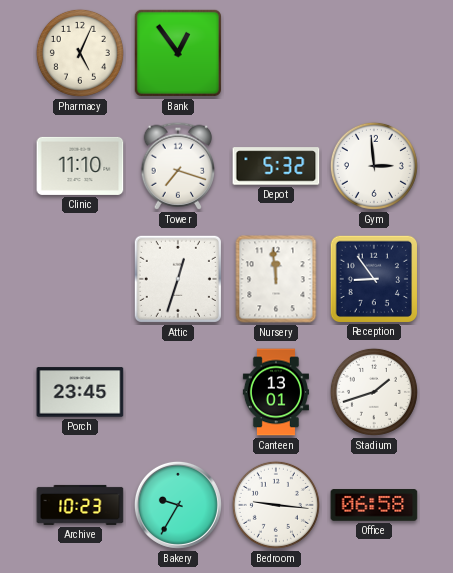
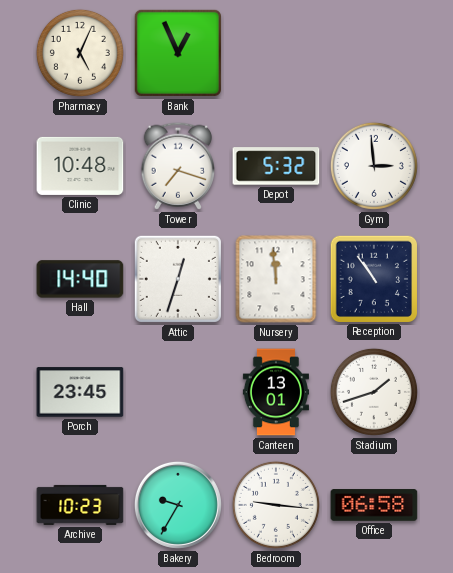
Bank: 12:54 -> 12:56
Clinic: 11:10 -> 10:48
Hall: none -> 14:40
Reception: 8:54 -> 10:54
